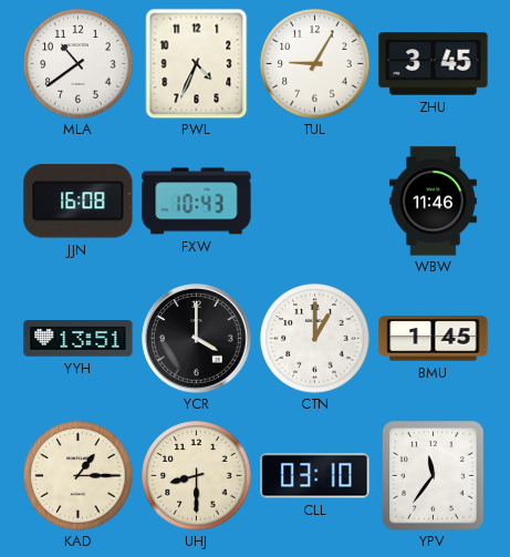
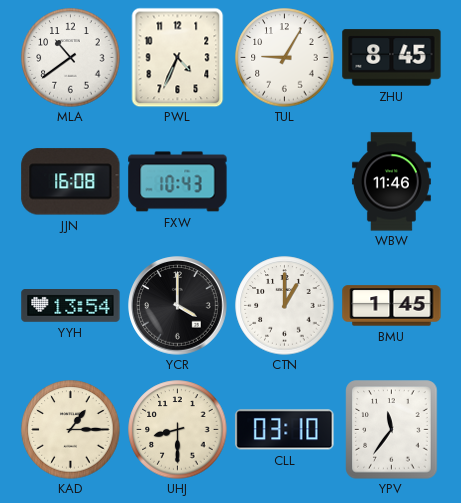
ZHU: 3:45 -> 8:45
YYH: 13:51 -> 13:54
